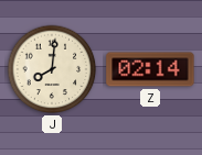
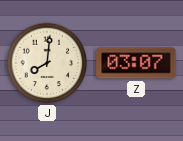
Z: 02:14 -> 03:07
